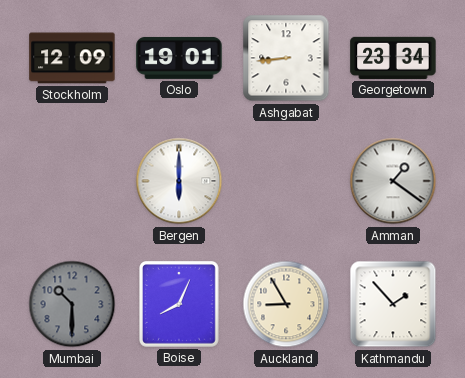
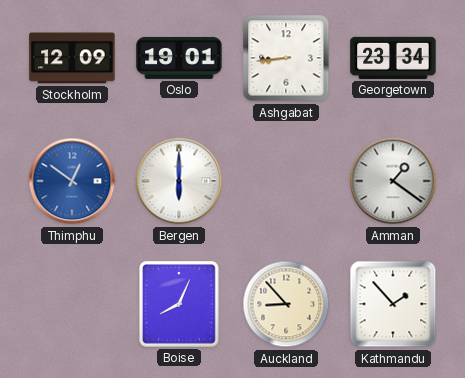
Thimphu: none -> 12:51
Mumbai: 10:30 -> none
Auckland: 8:55 -> 8:53
